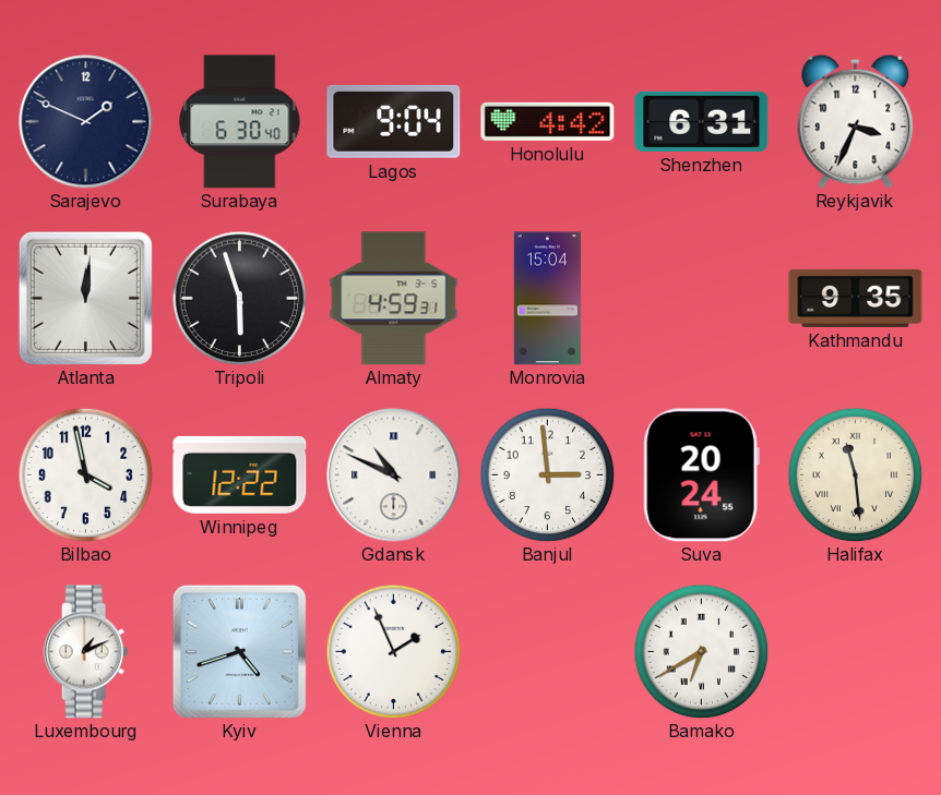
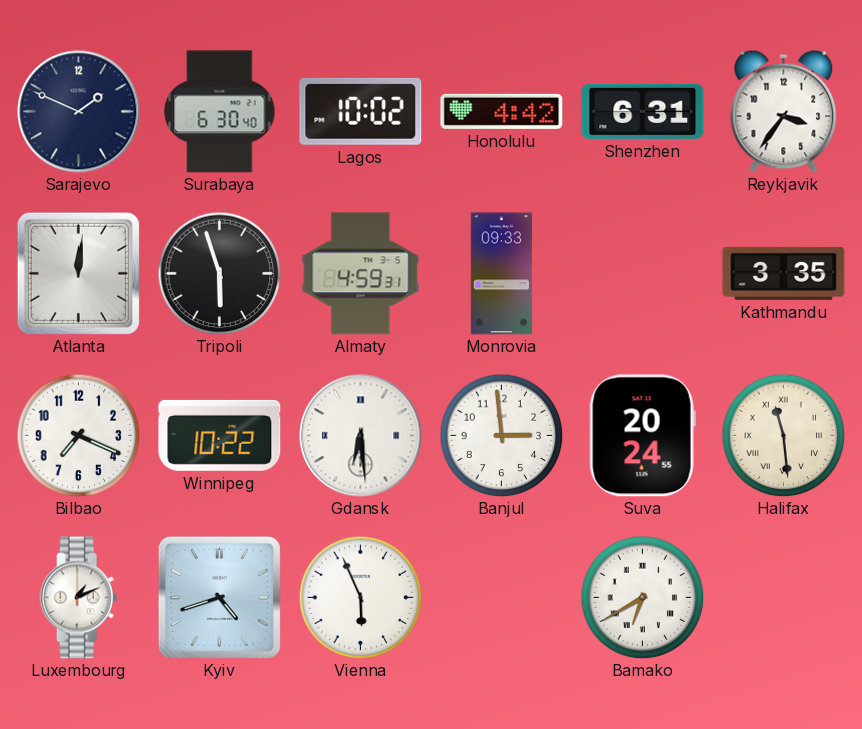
Lagos: 9:04 -> 10:02
Reykjavik: 3:34 -> 3:36
Monrovia: 15:04 -> 09:33
Kathmandu: 9:35 -> 3:35
Bilbao: 3:58 -> 7:19
Winnipeg: 12:22 -> 10:22
Gdansk: 10:49 -> 6:29
Vienna: 1:56 -> 5:56
